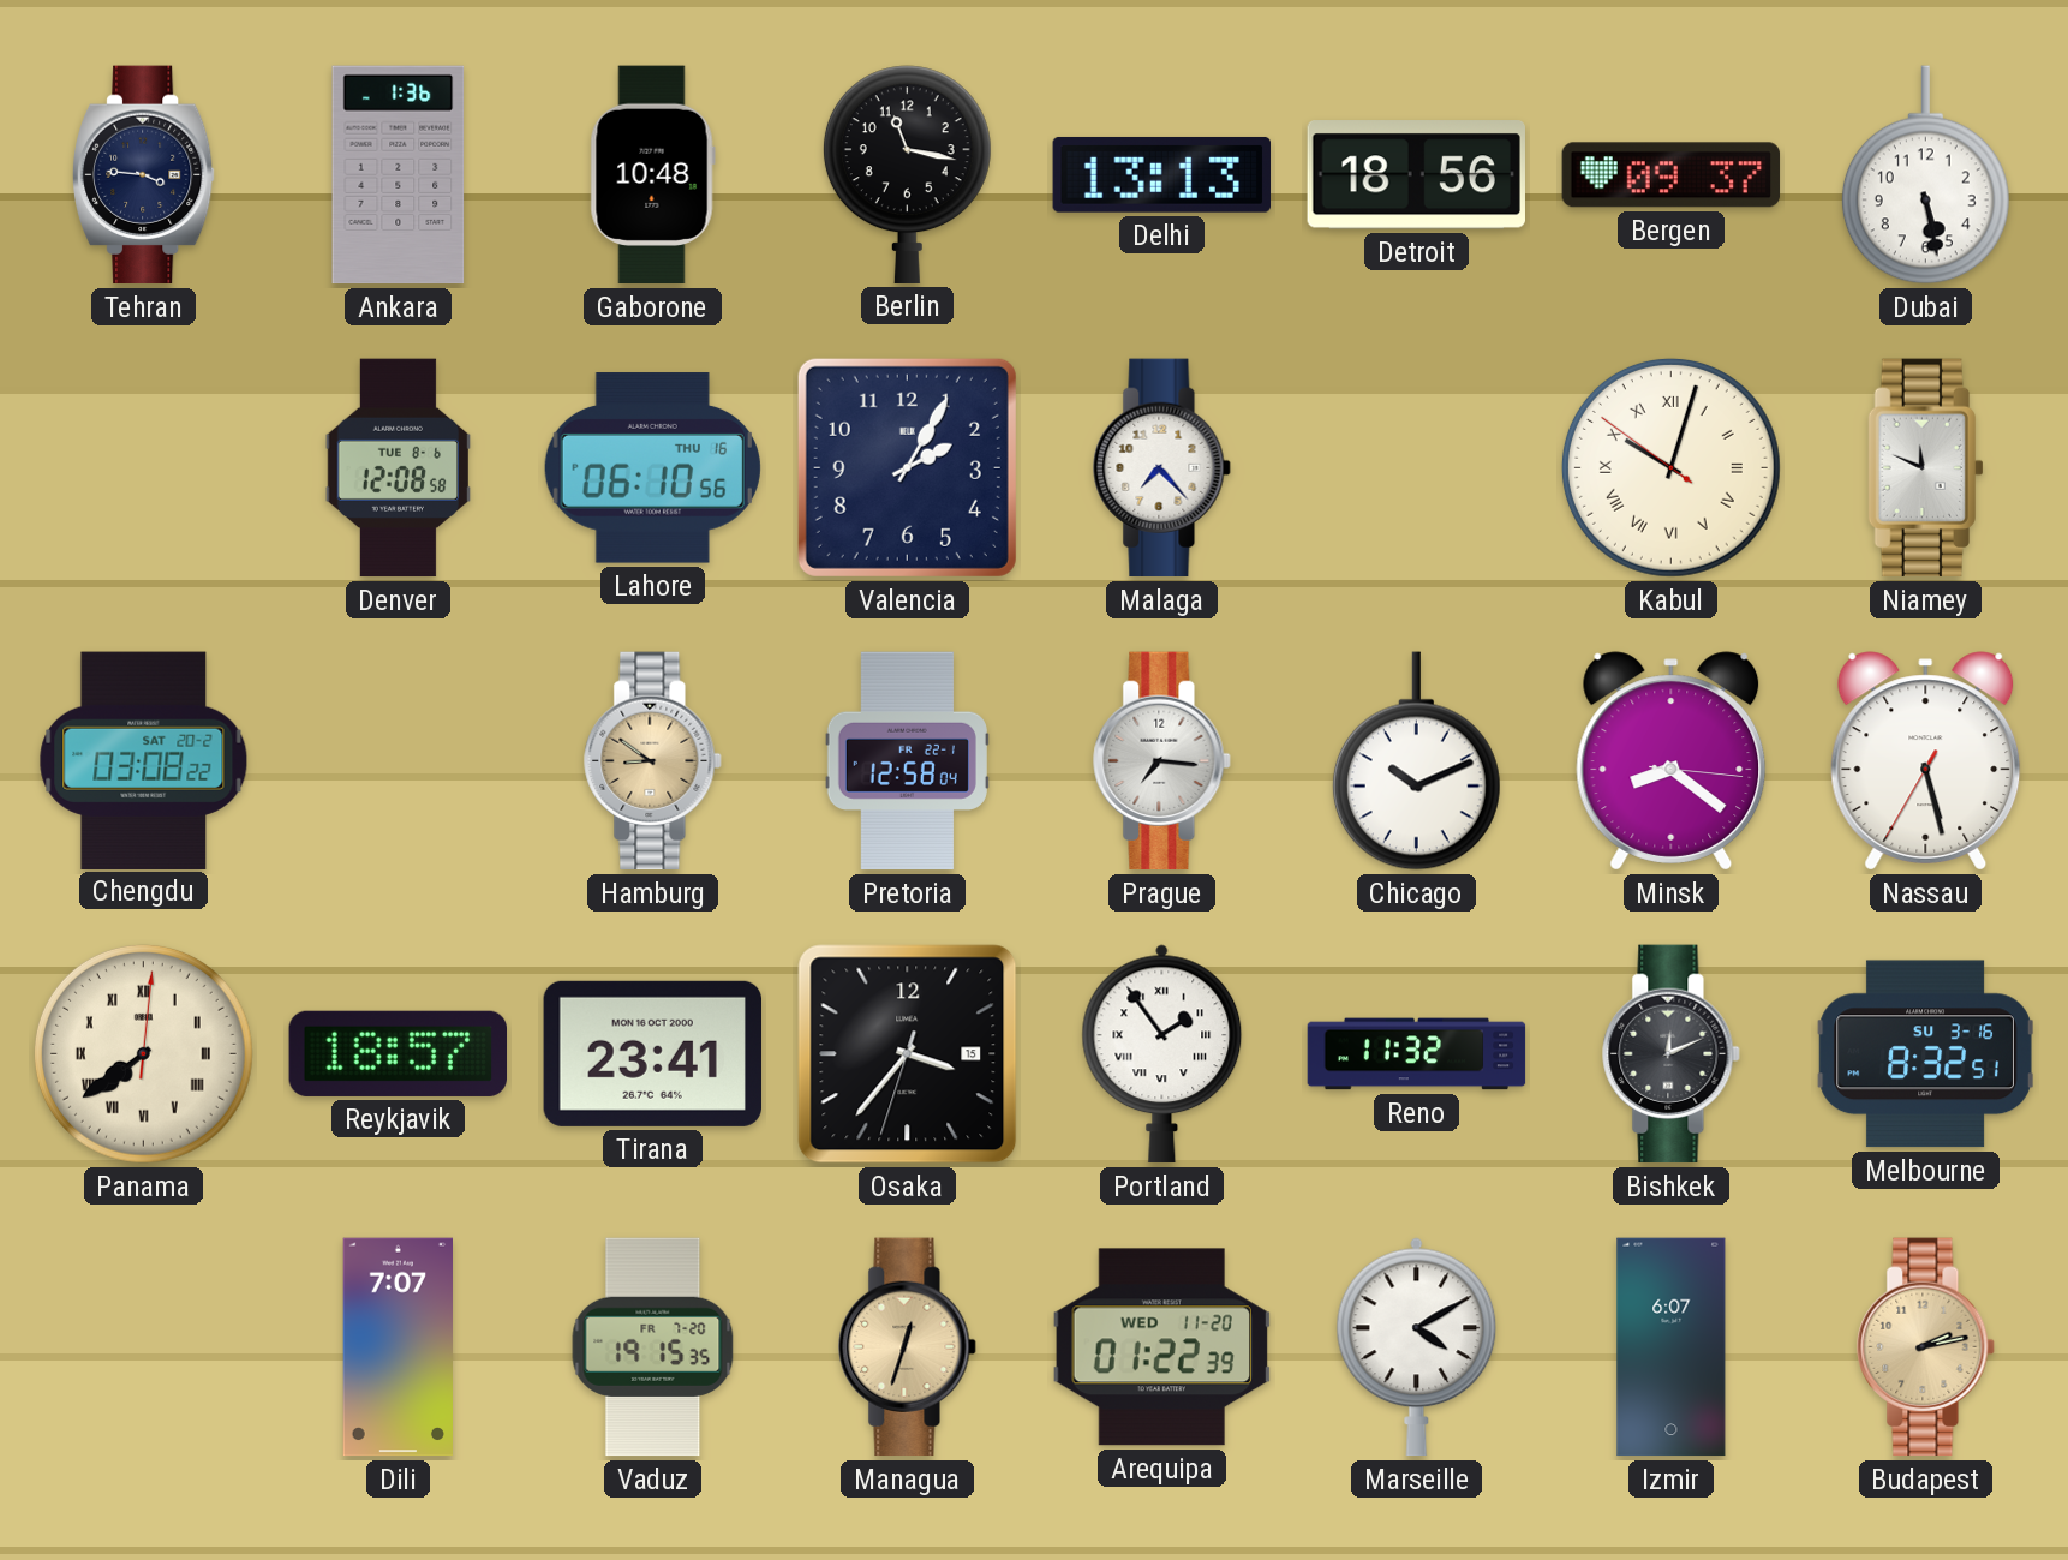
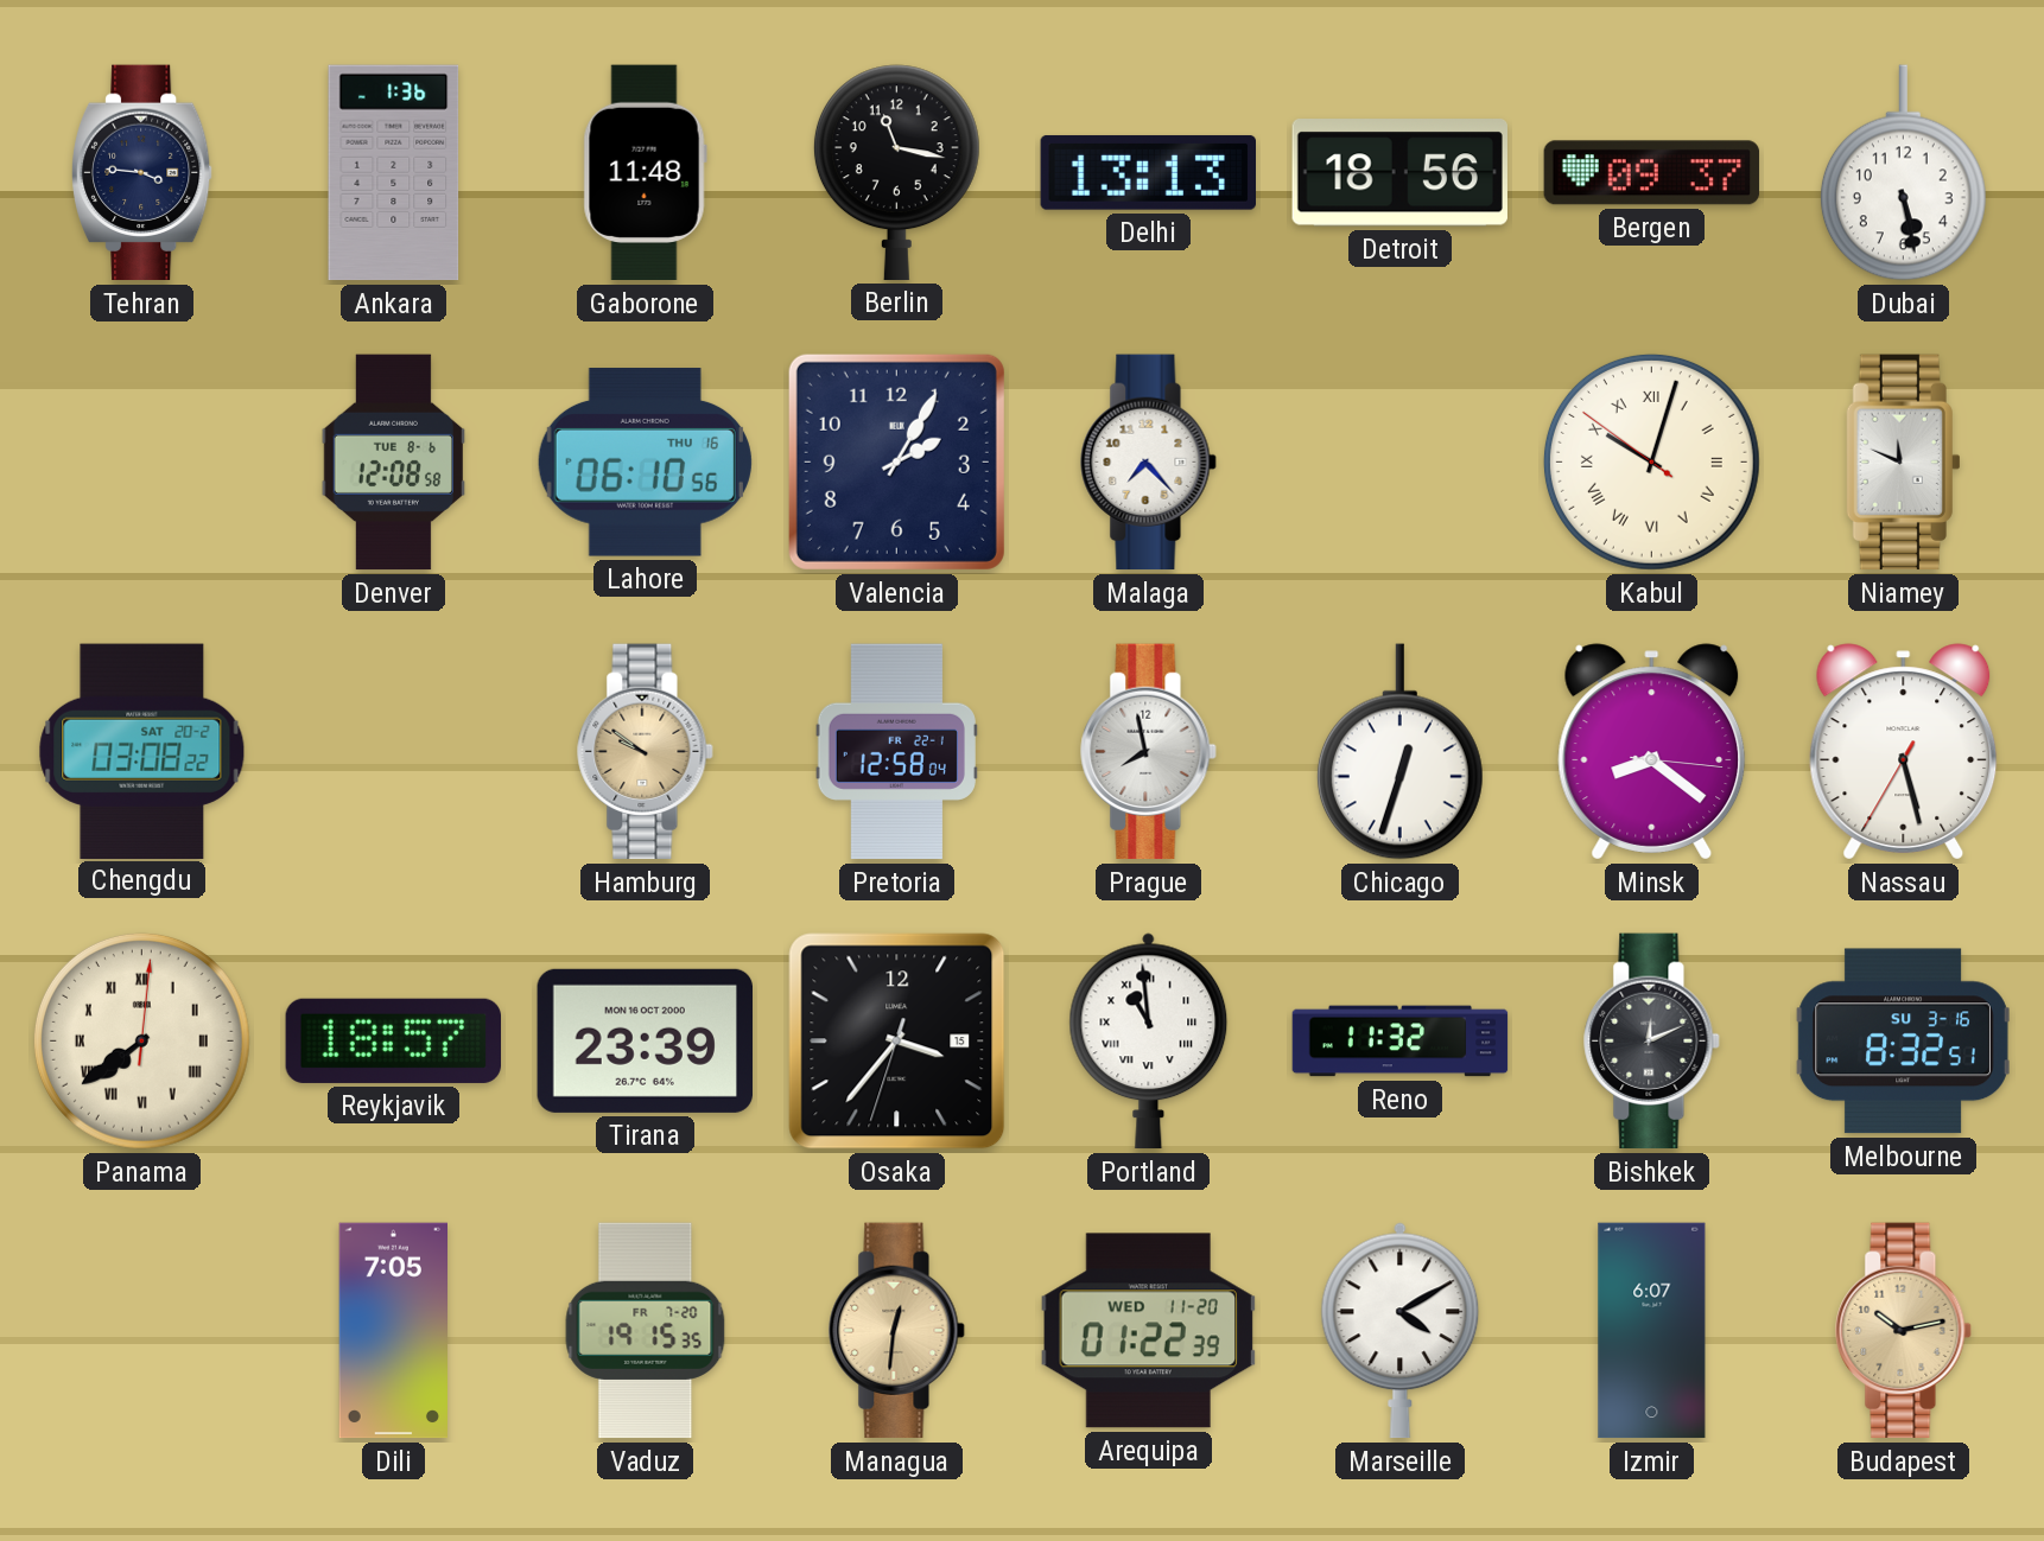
Gaborone: 10:48 -> 11:48
Hamburg: 8:51 -> 9:51
Prague: 7:16 -> 7:58
Chicago: 10:11 -> 12:33
Tirana: 23:41 -> 23:39
Portland: 1:54 -> 10:59
Dili: 7:07 -> 7:05
Managua: 12:33 -> 12:31
Budapest: 2:13 -> 10:13
